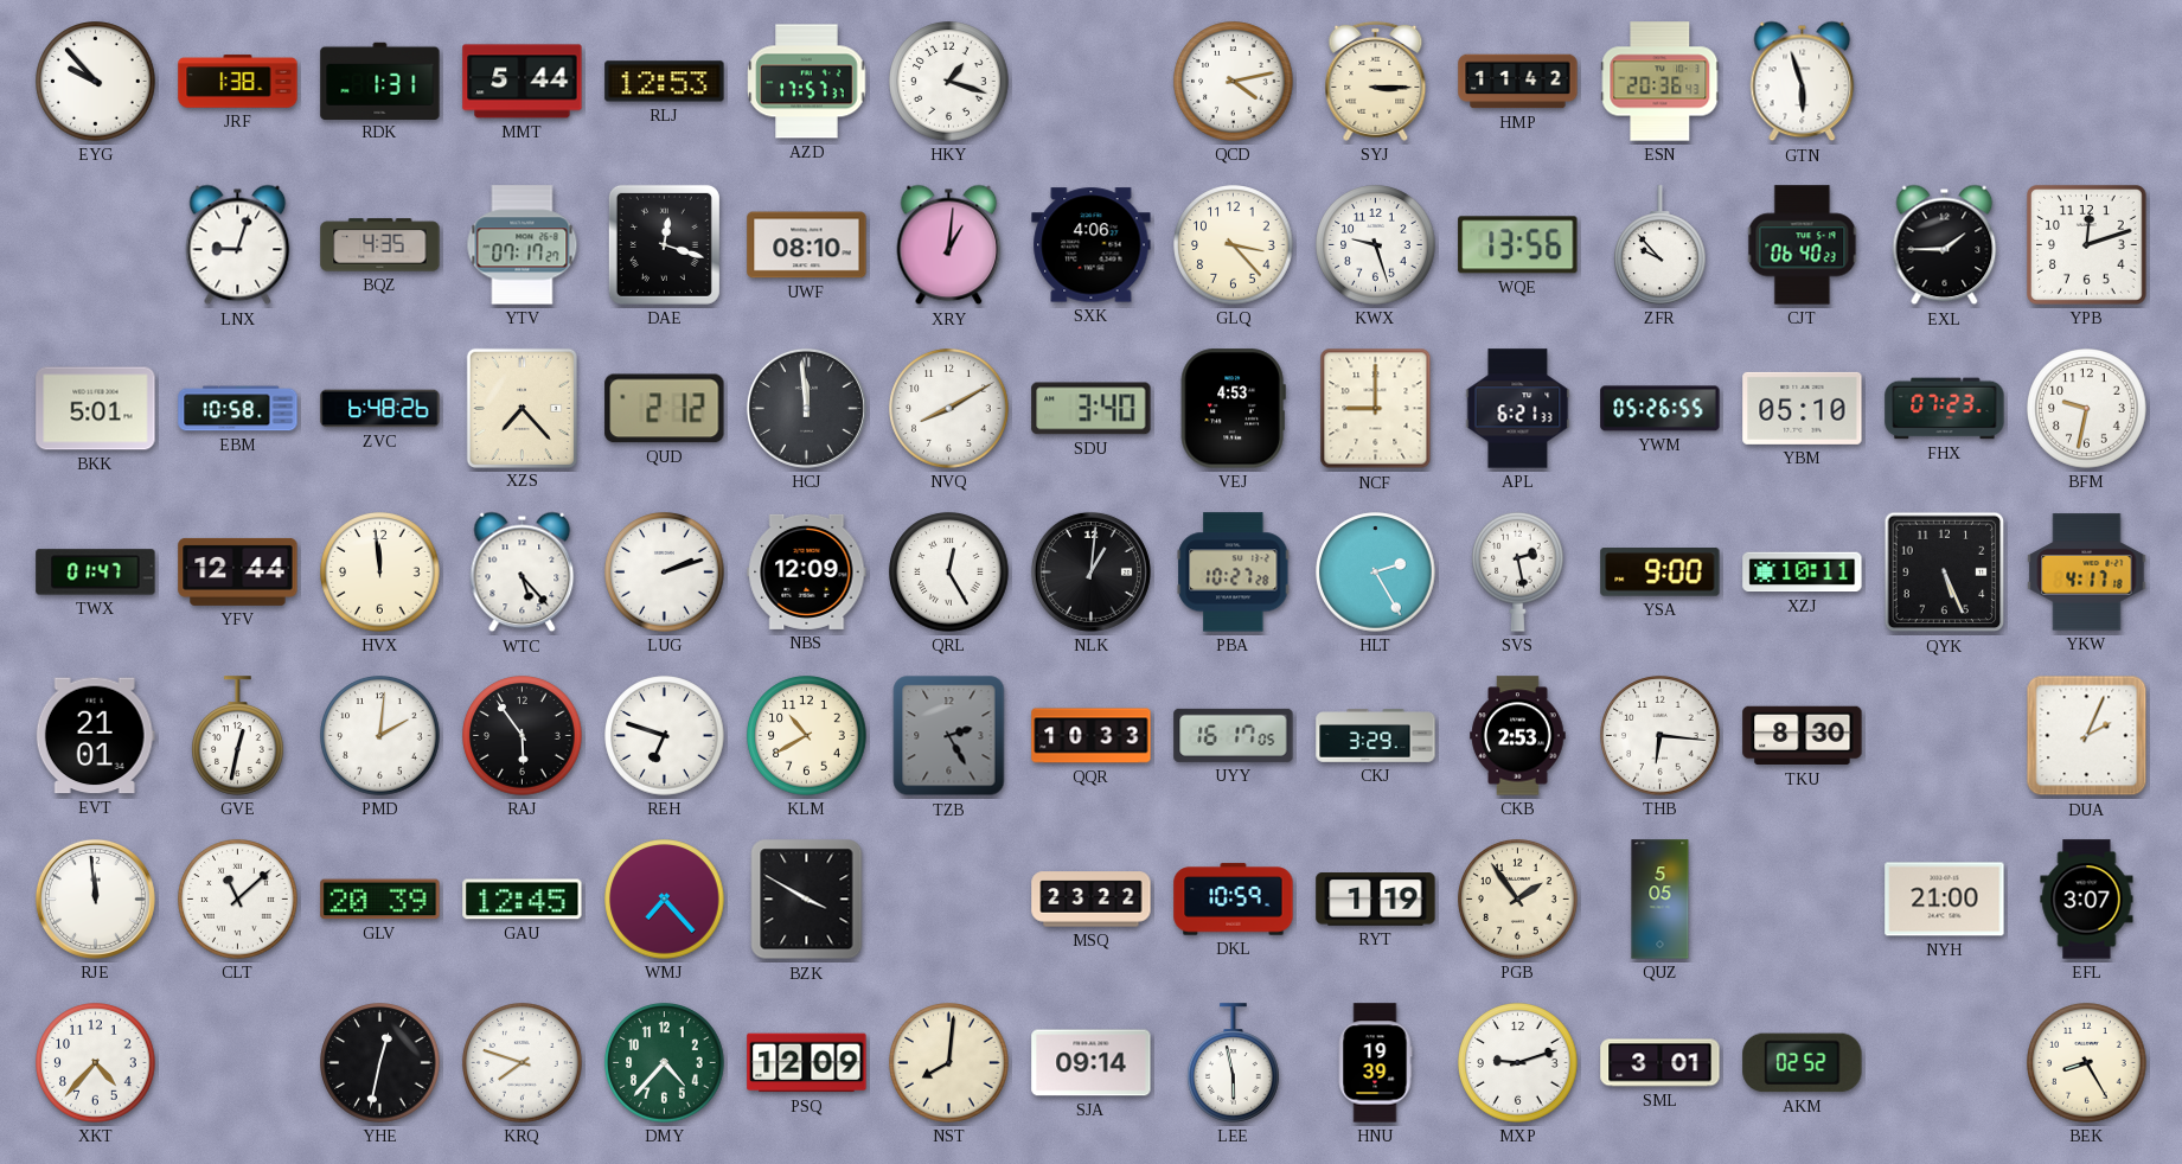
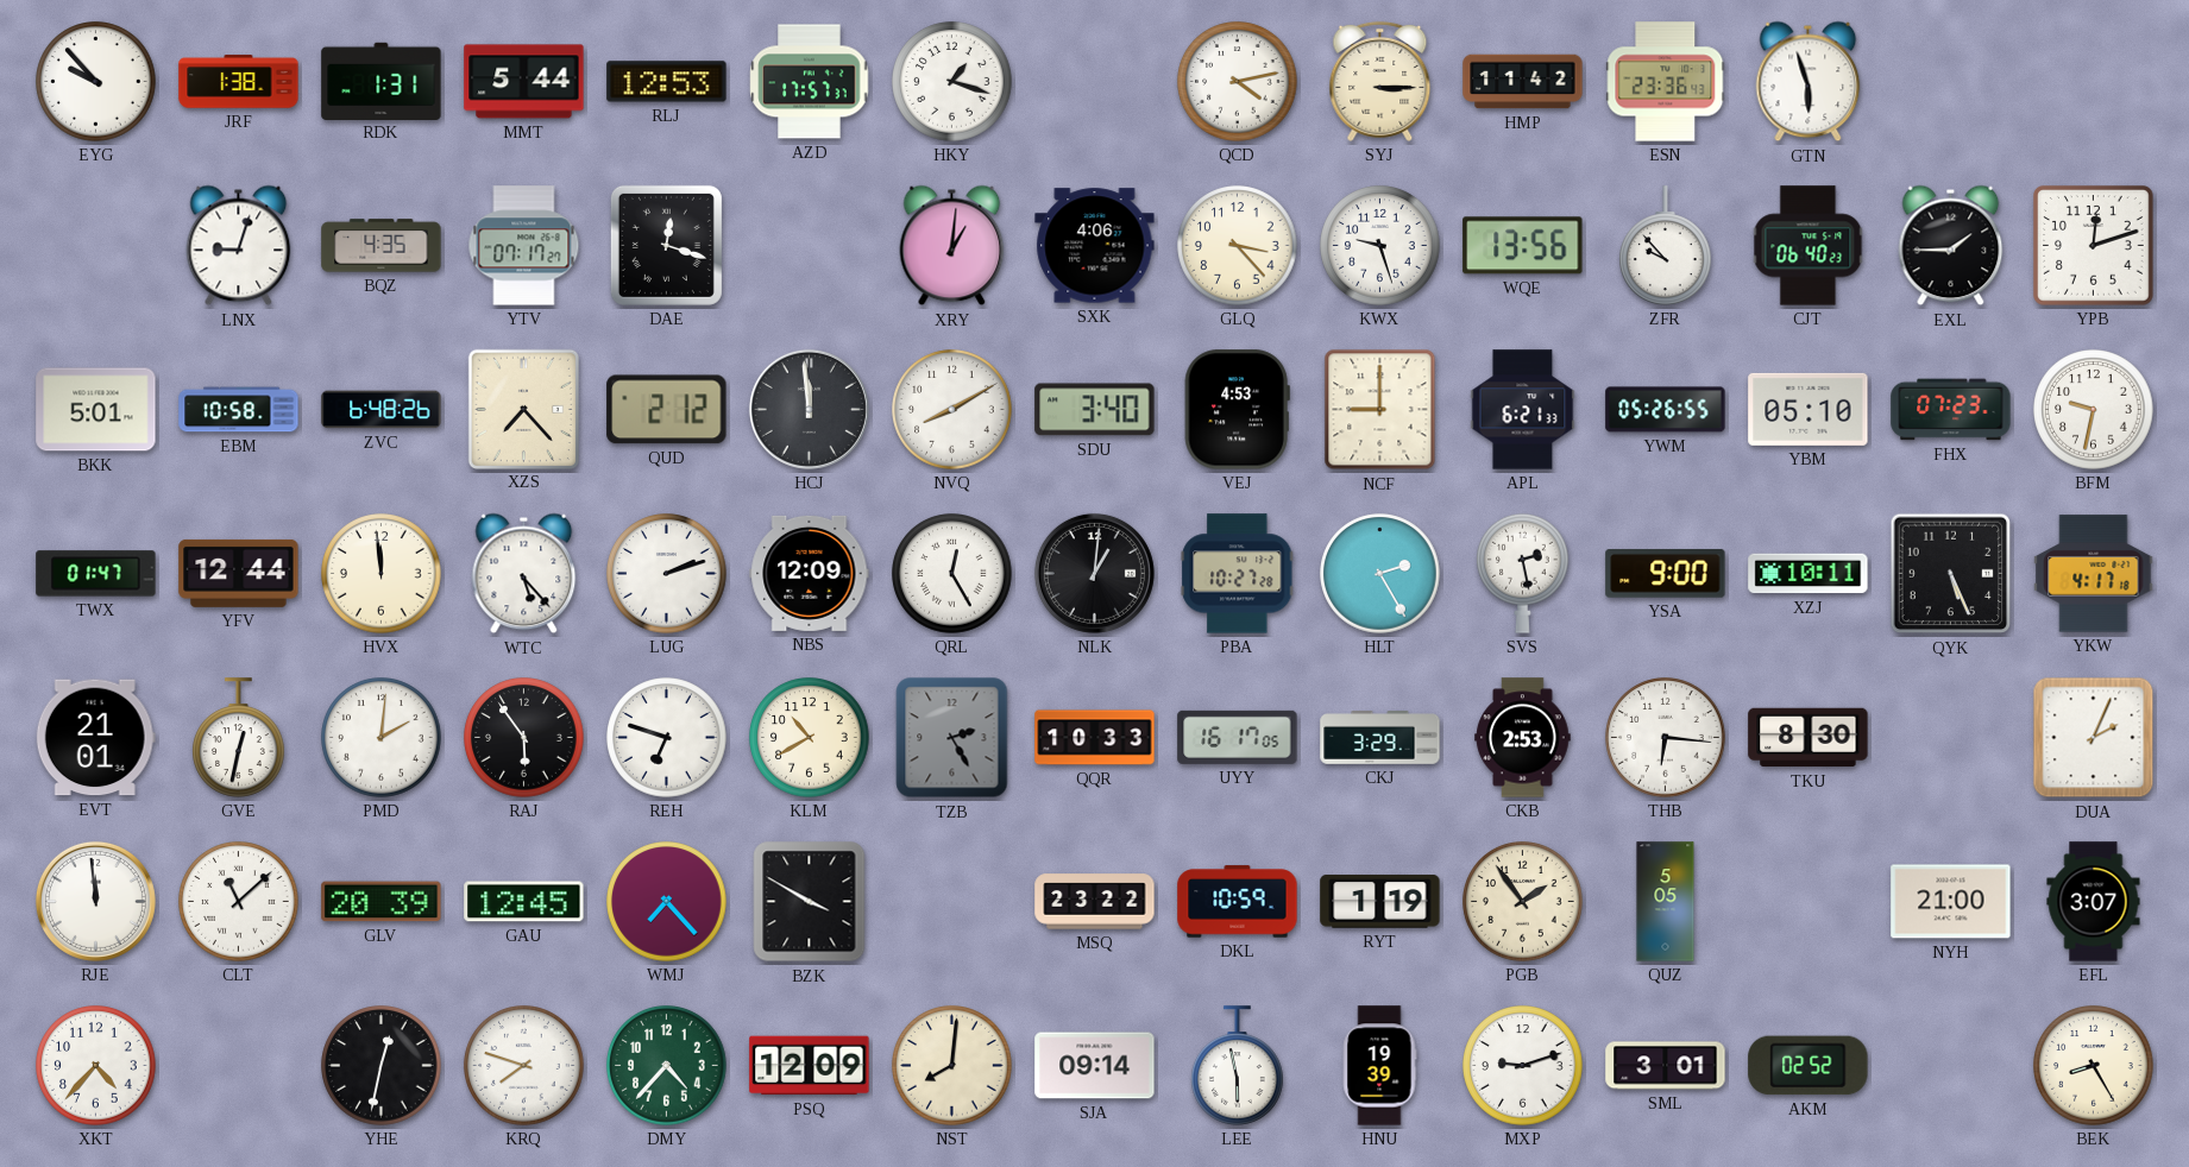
ESN: 20:36 -> 23:36
UWF: 08:10 -> none
